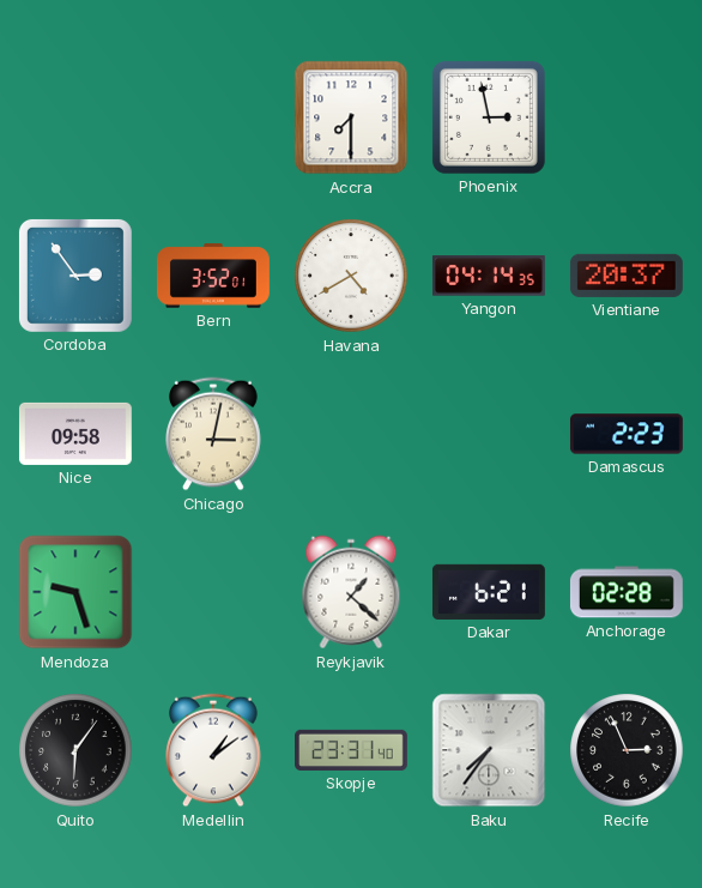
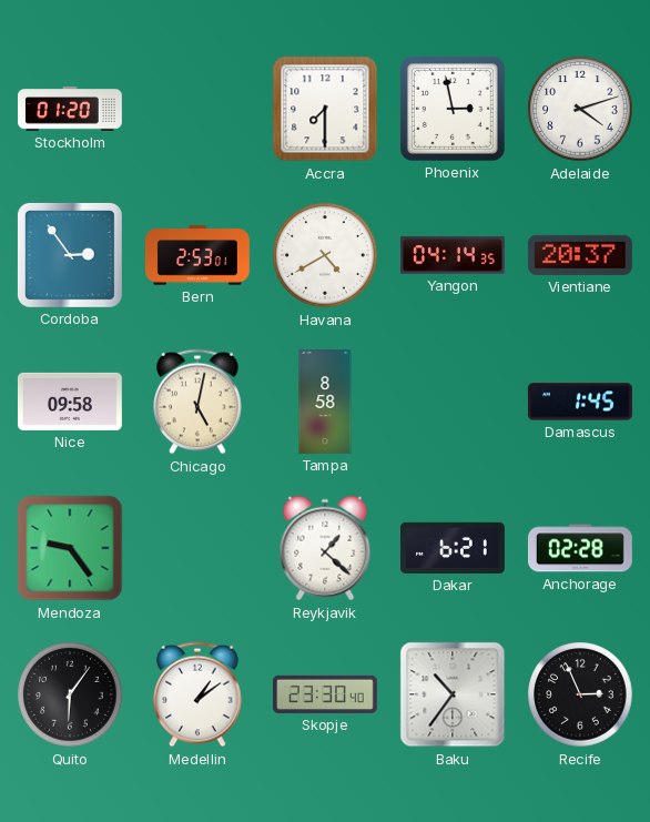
Stockholm: none -> 01:20
Adelaide: none -> 4:12
Bern: 3:52 -> 2:53
Chicago: 3:02 -> 5:02
Tampa: none -> 8:58
Damascus: 2:23 -> 1:45
Mendoza: 9:27 -> 9:24
Skopje: 23:31 -> 23:30
Baku: 7:36 -> 10:36
